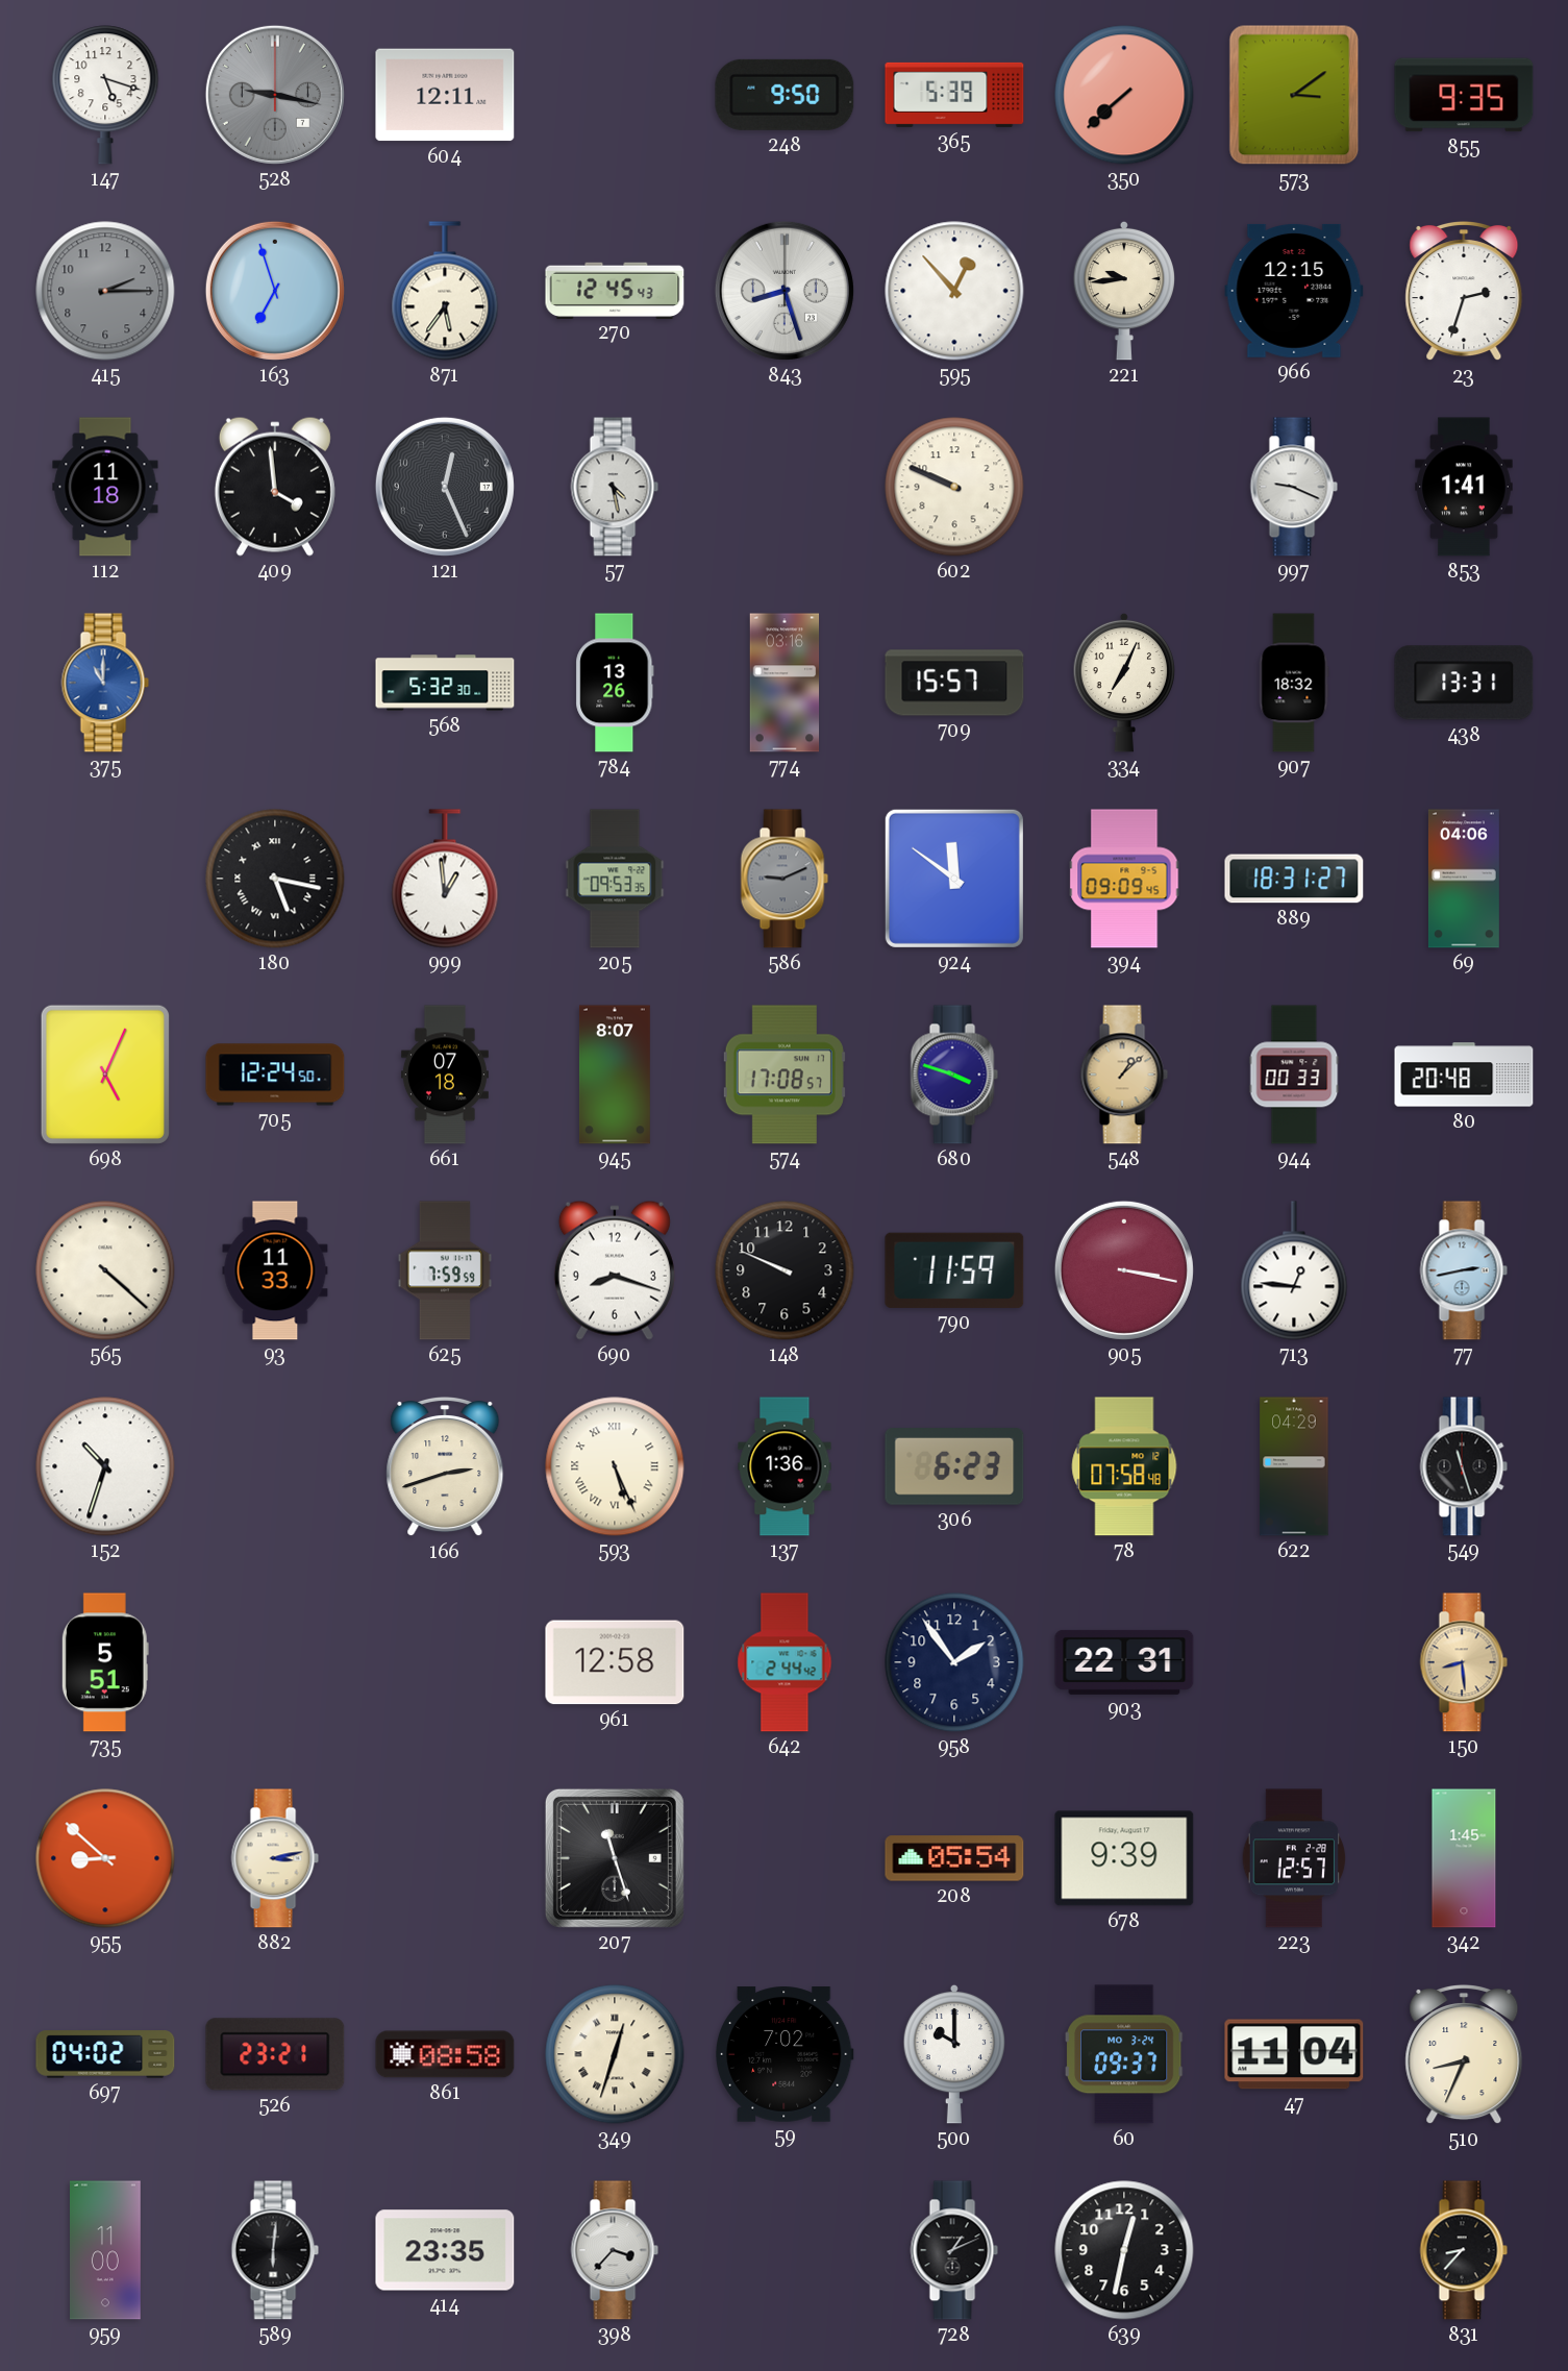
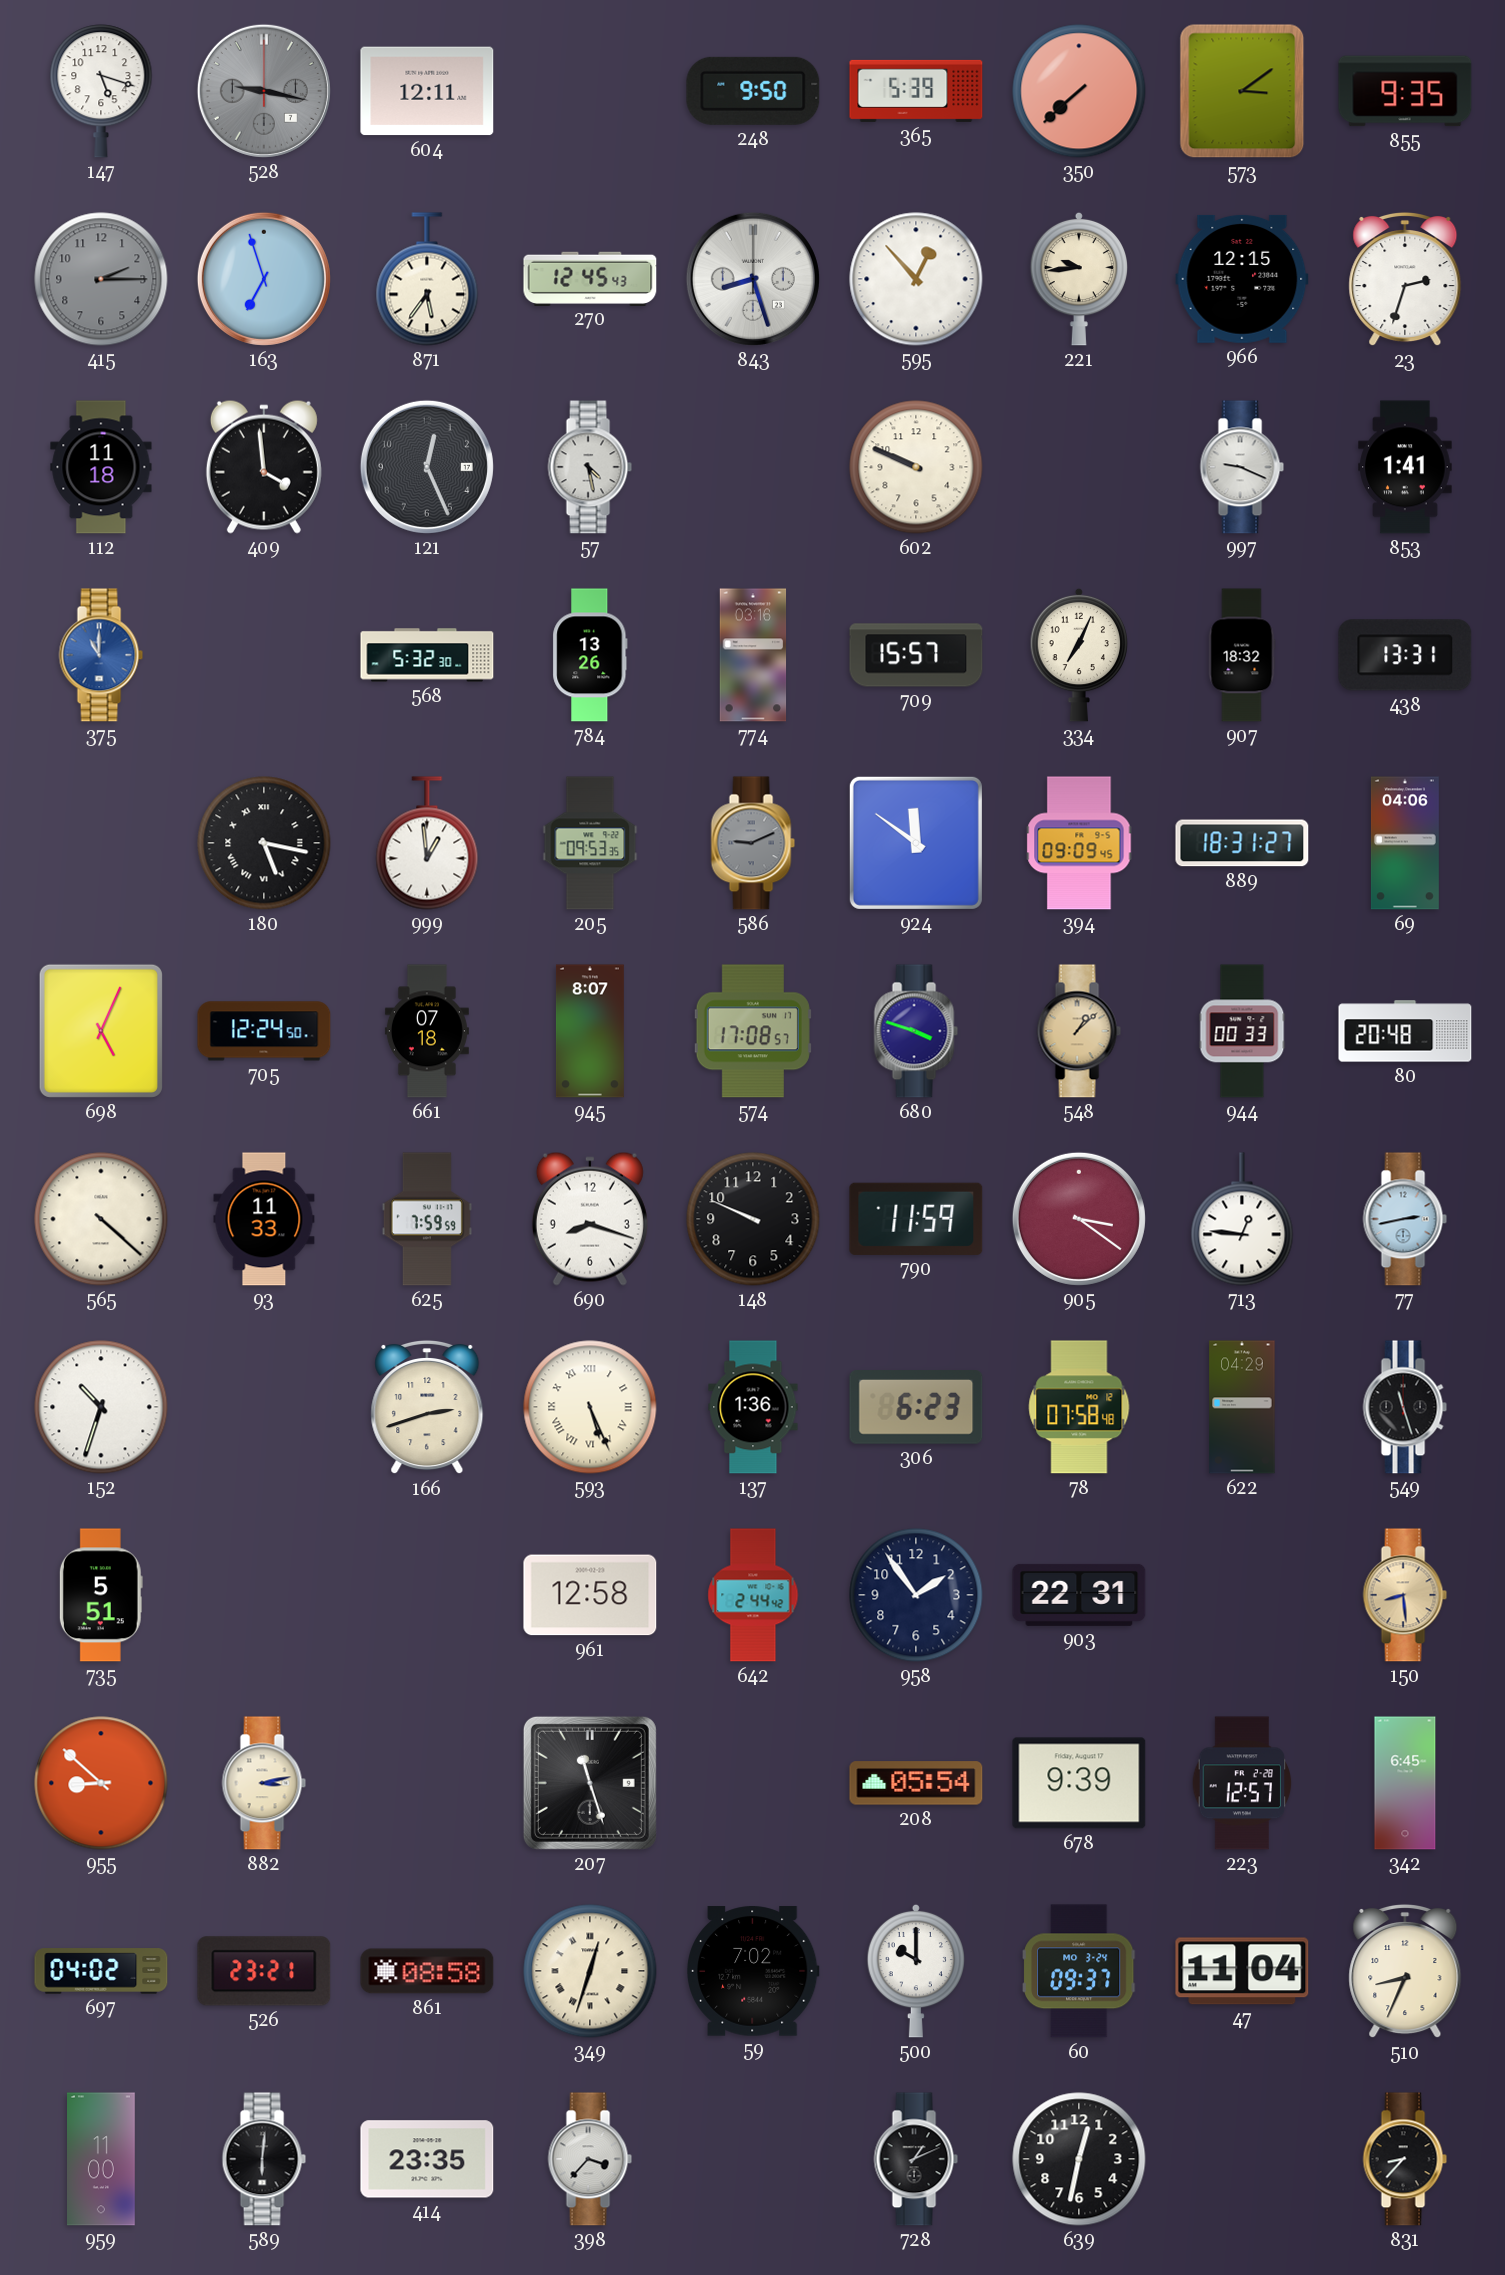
905: 3:17 -> 3:21
342: 1:45 -> 6:45
